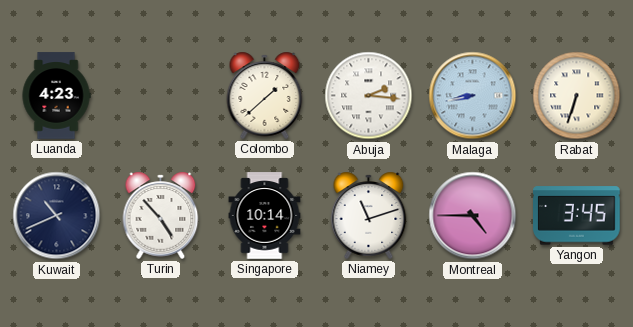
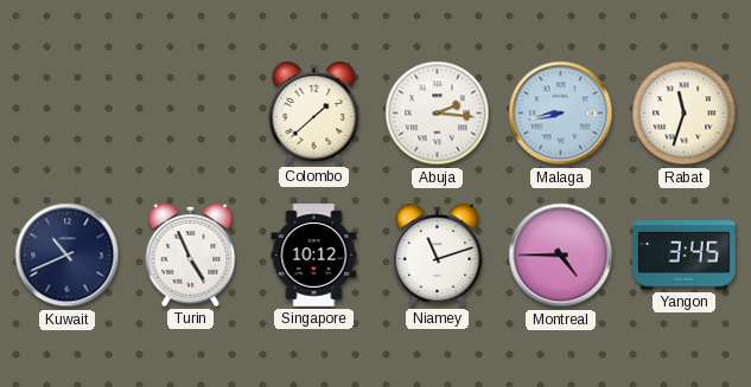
Luanda: 4:23 -> none
Rabat: 6:33 -> 11:33
Turin: 4:53 -> 4:56
Singapore: 10:14 -> 10:12
